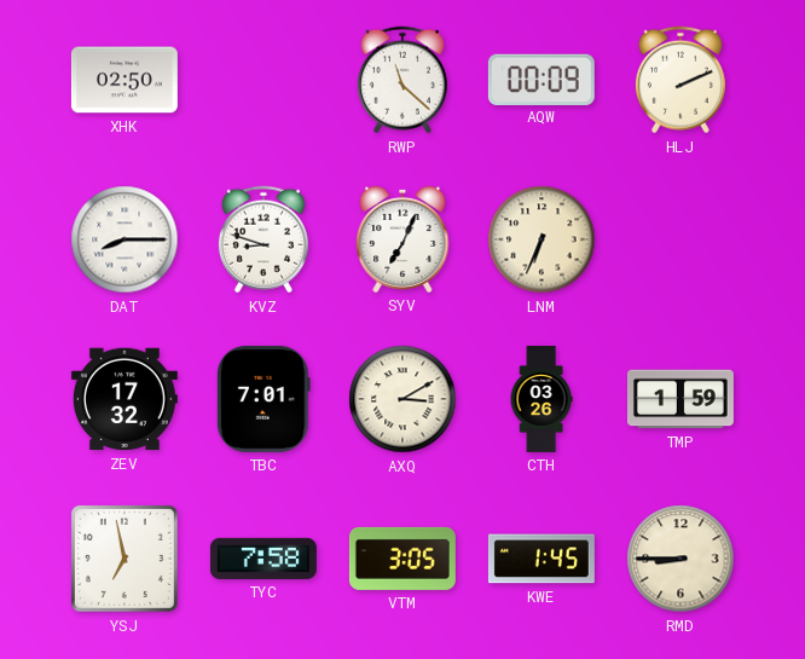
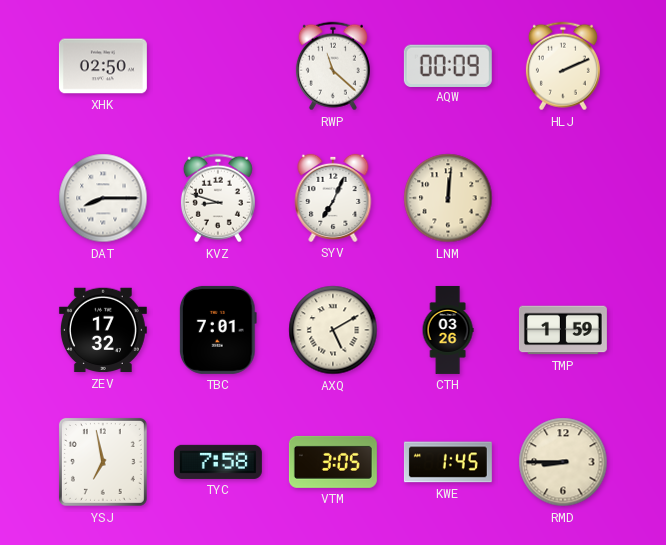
LNM: 6:34 -> 12:01
AXQ: 3:10 -> 5:10
